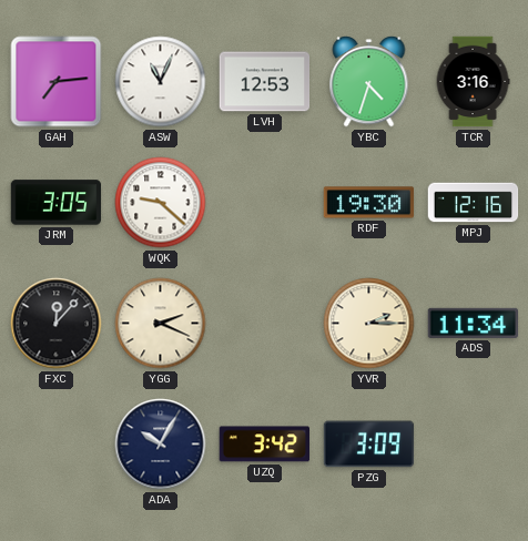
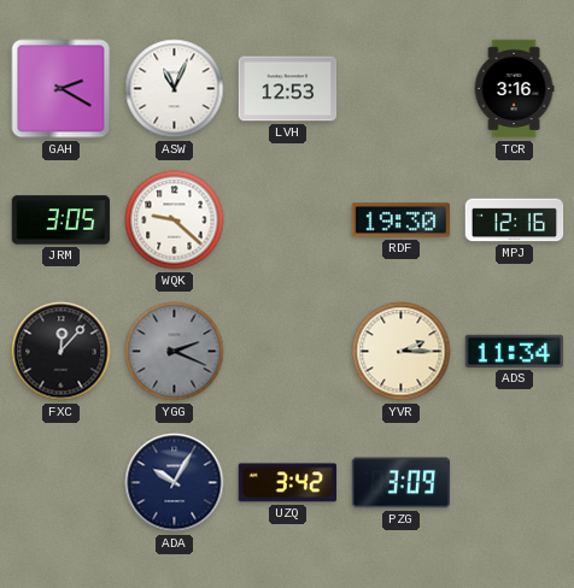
GAH: 7:14 -> 2:20
YBC: 4:33 -> none
YGG dial: cream -> grey
